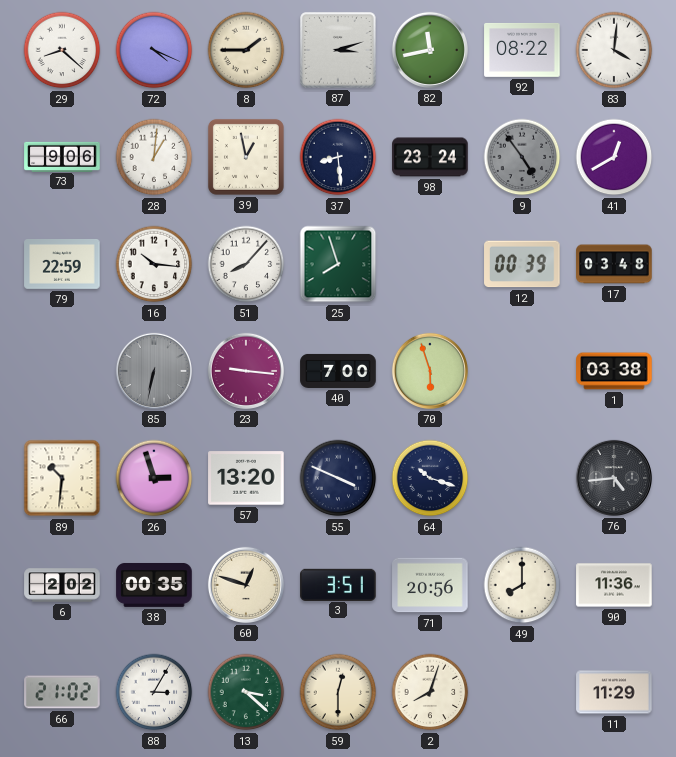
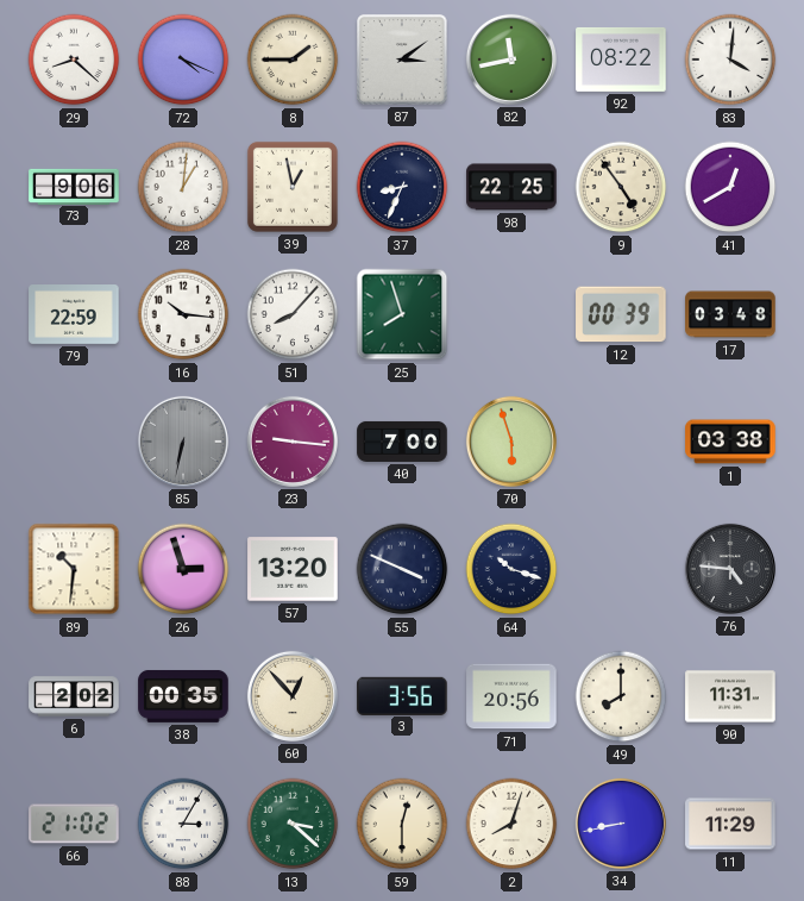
87: 3:12 -> 3:09
37: 8:29 -> 8:34
98: 23:24 -> 22:25
9 dial: grey -> cream
76: 4:44 -> 4:46
60: 12:48 -> 12:53
3: 3:51 -> 3:56
90: 11:36 -> 11:31
34: none -> 8:43
